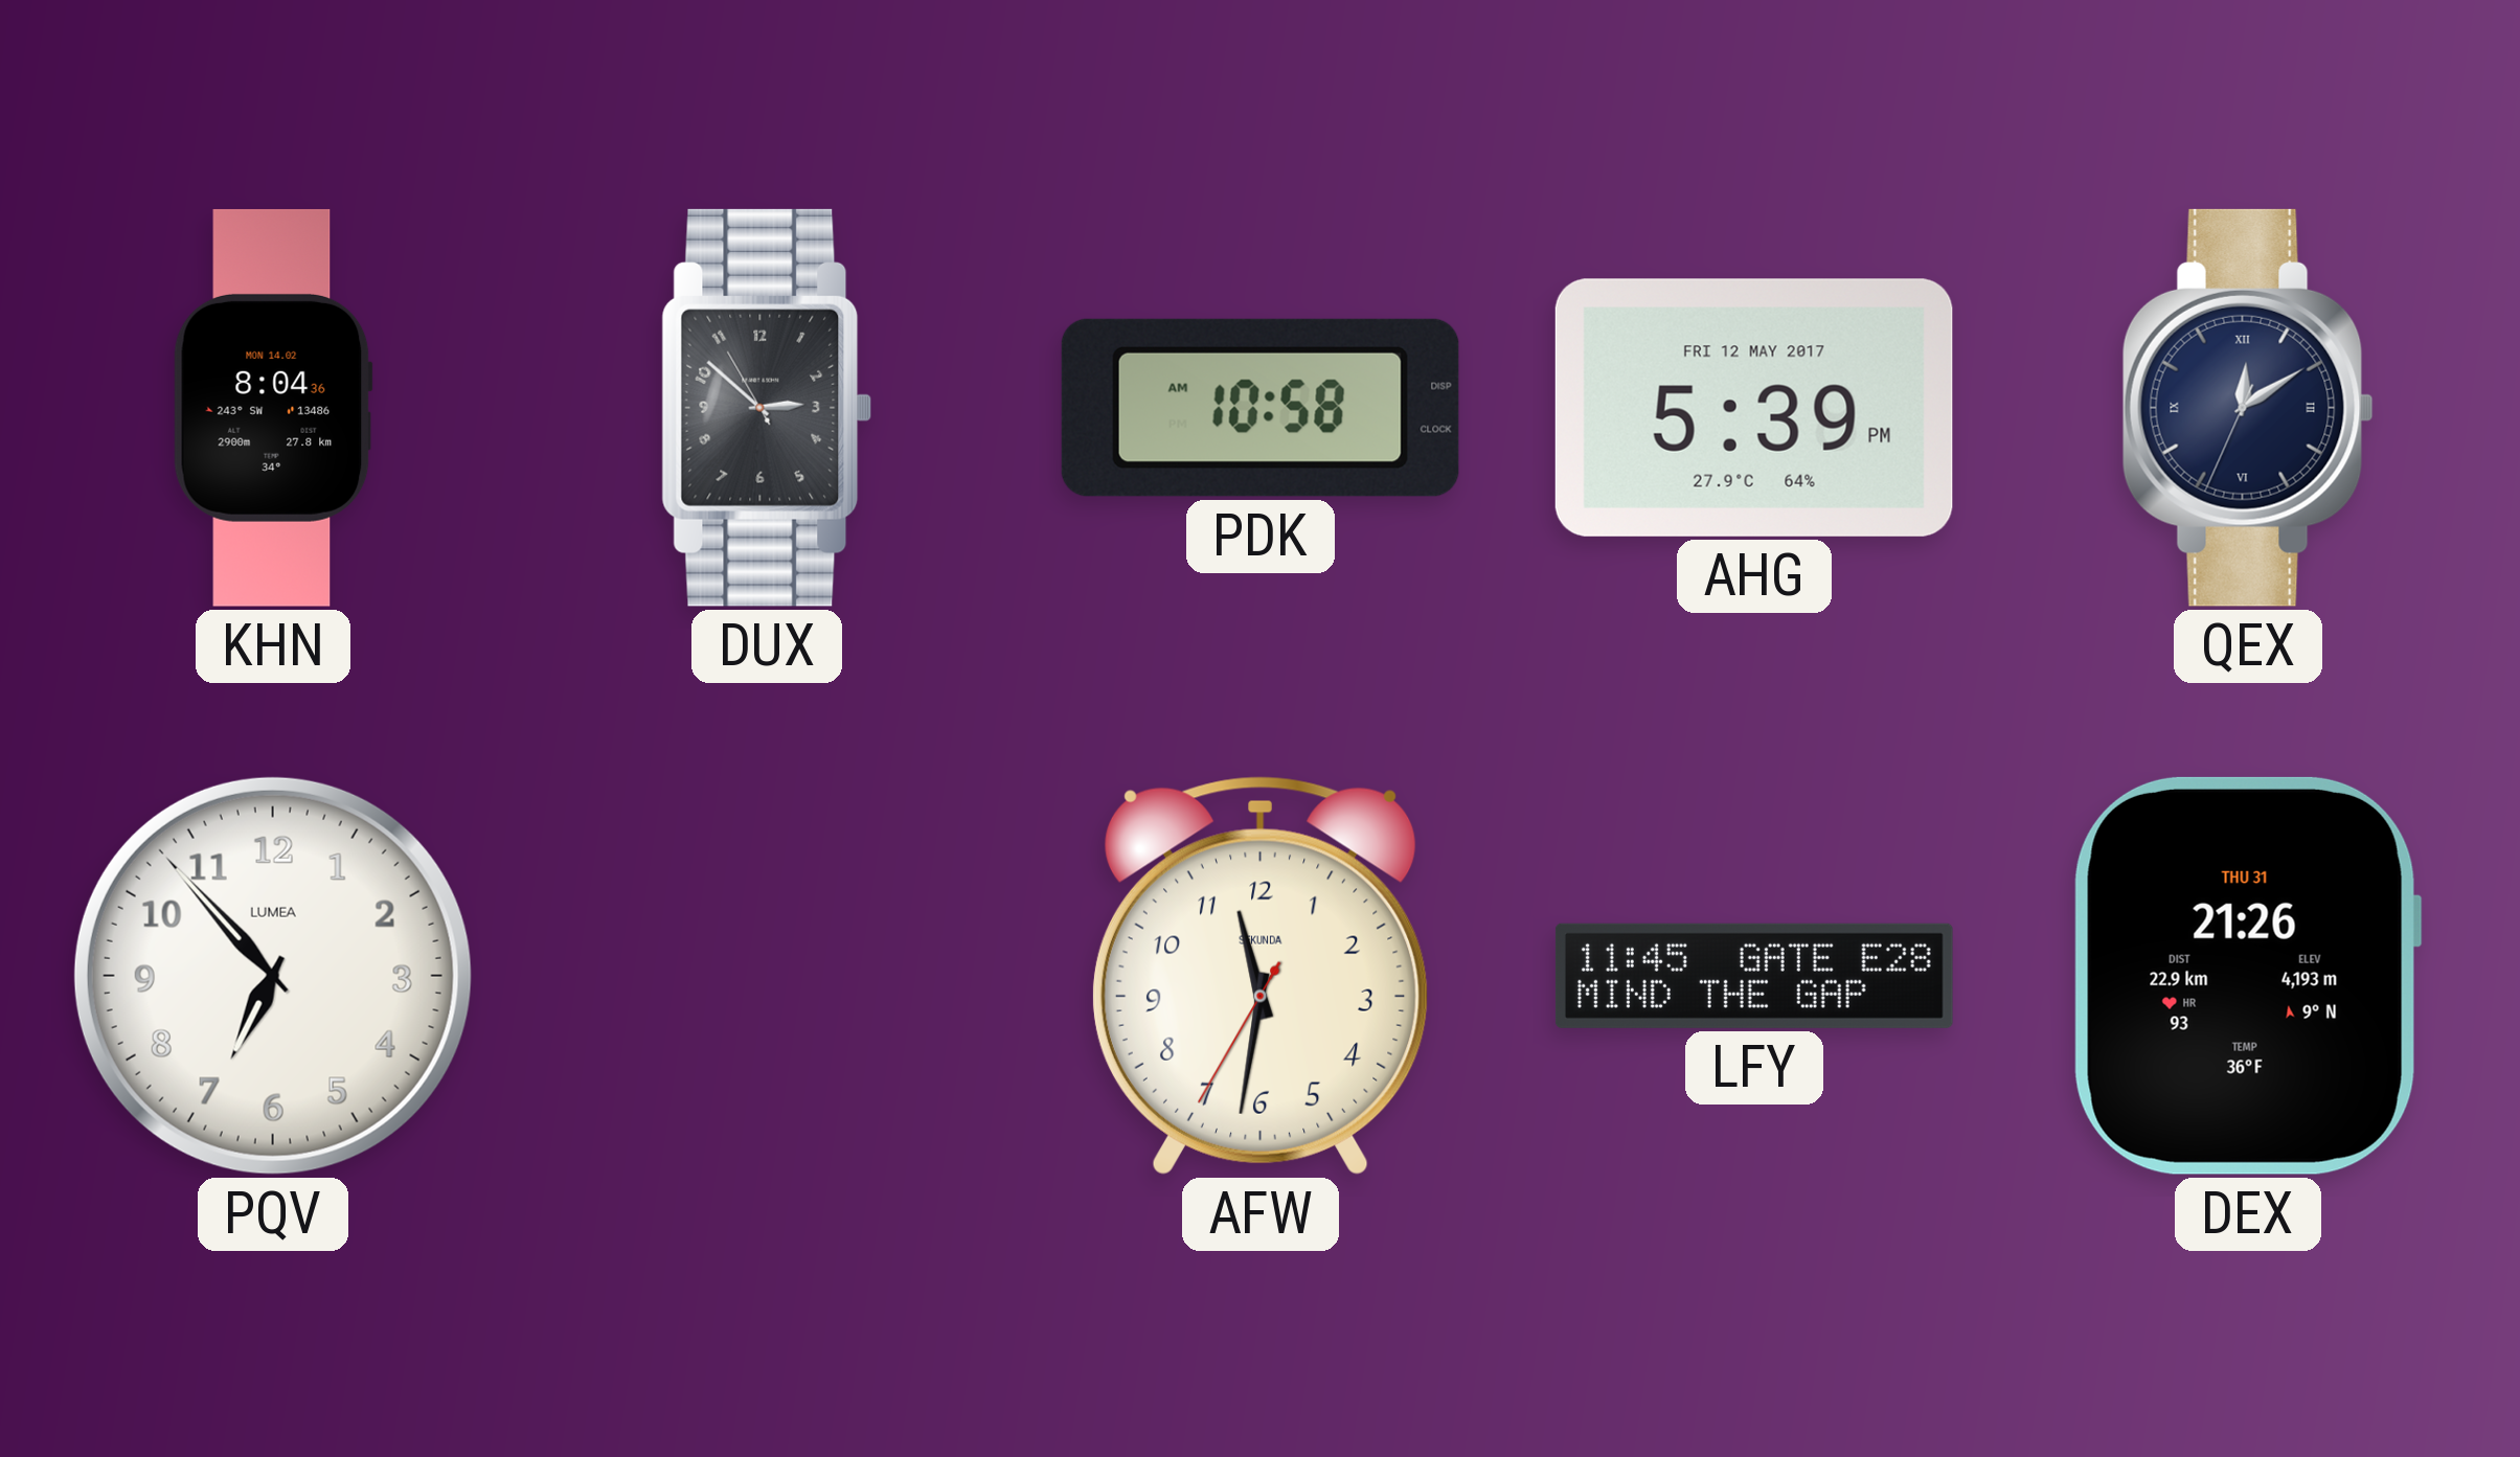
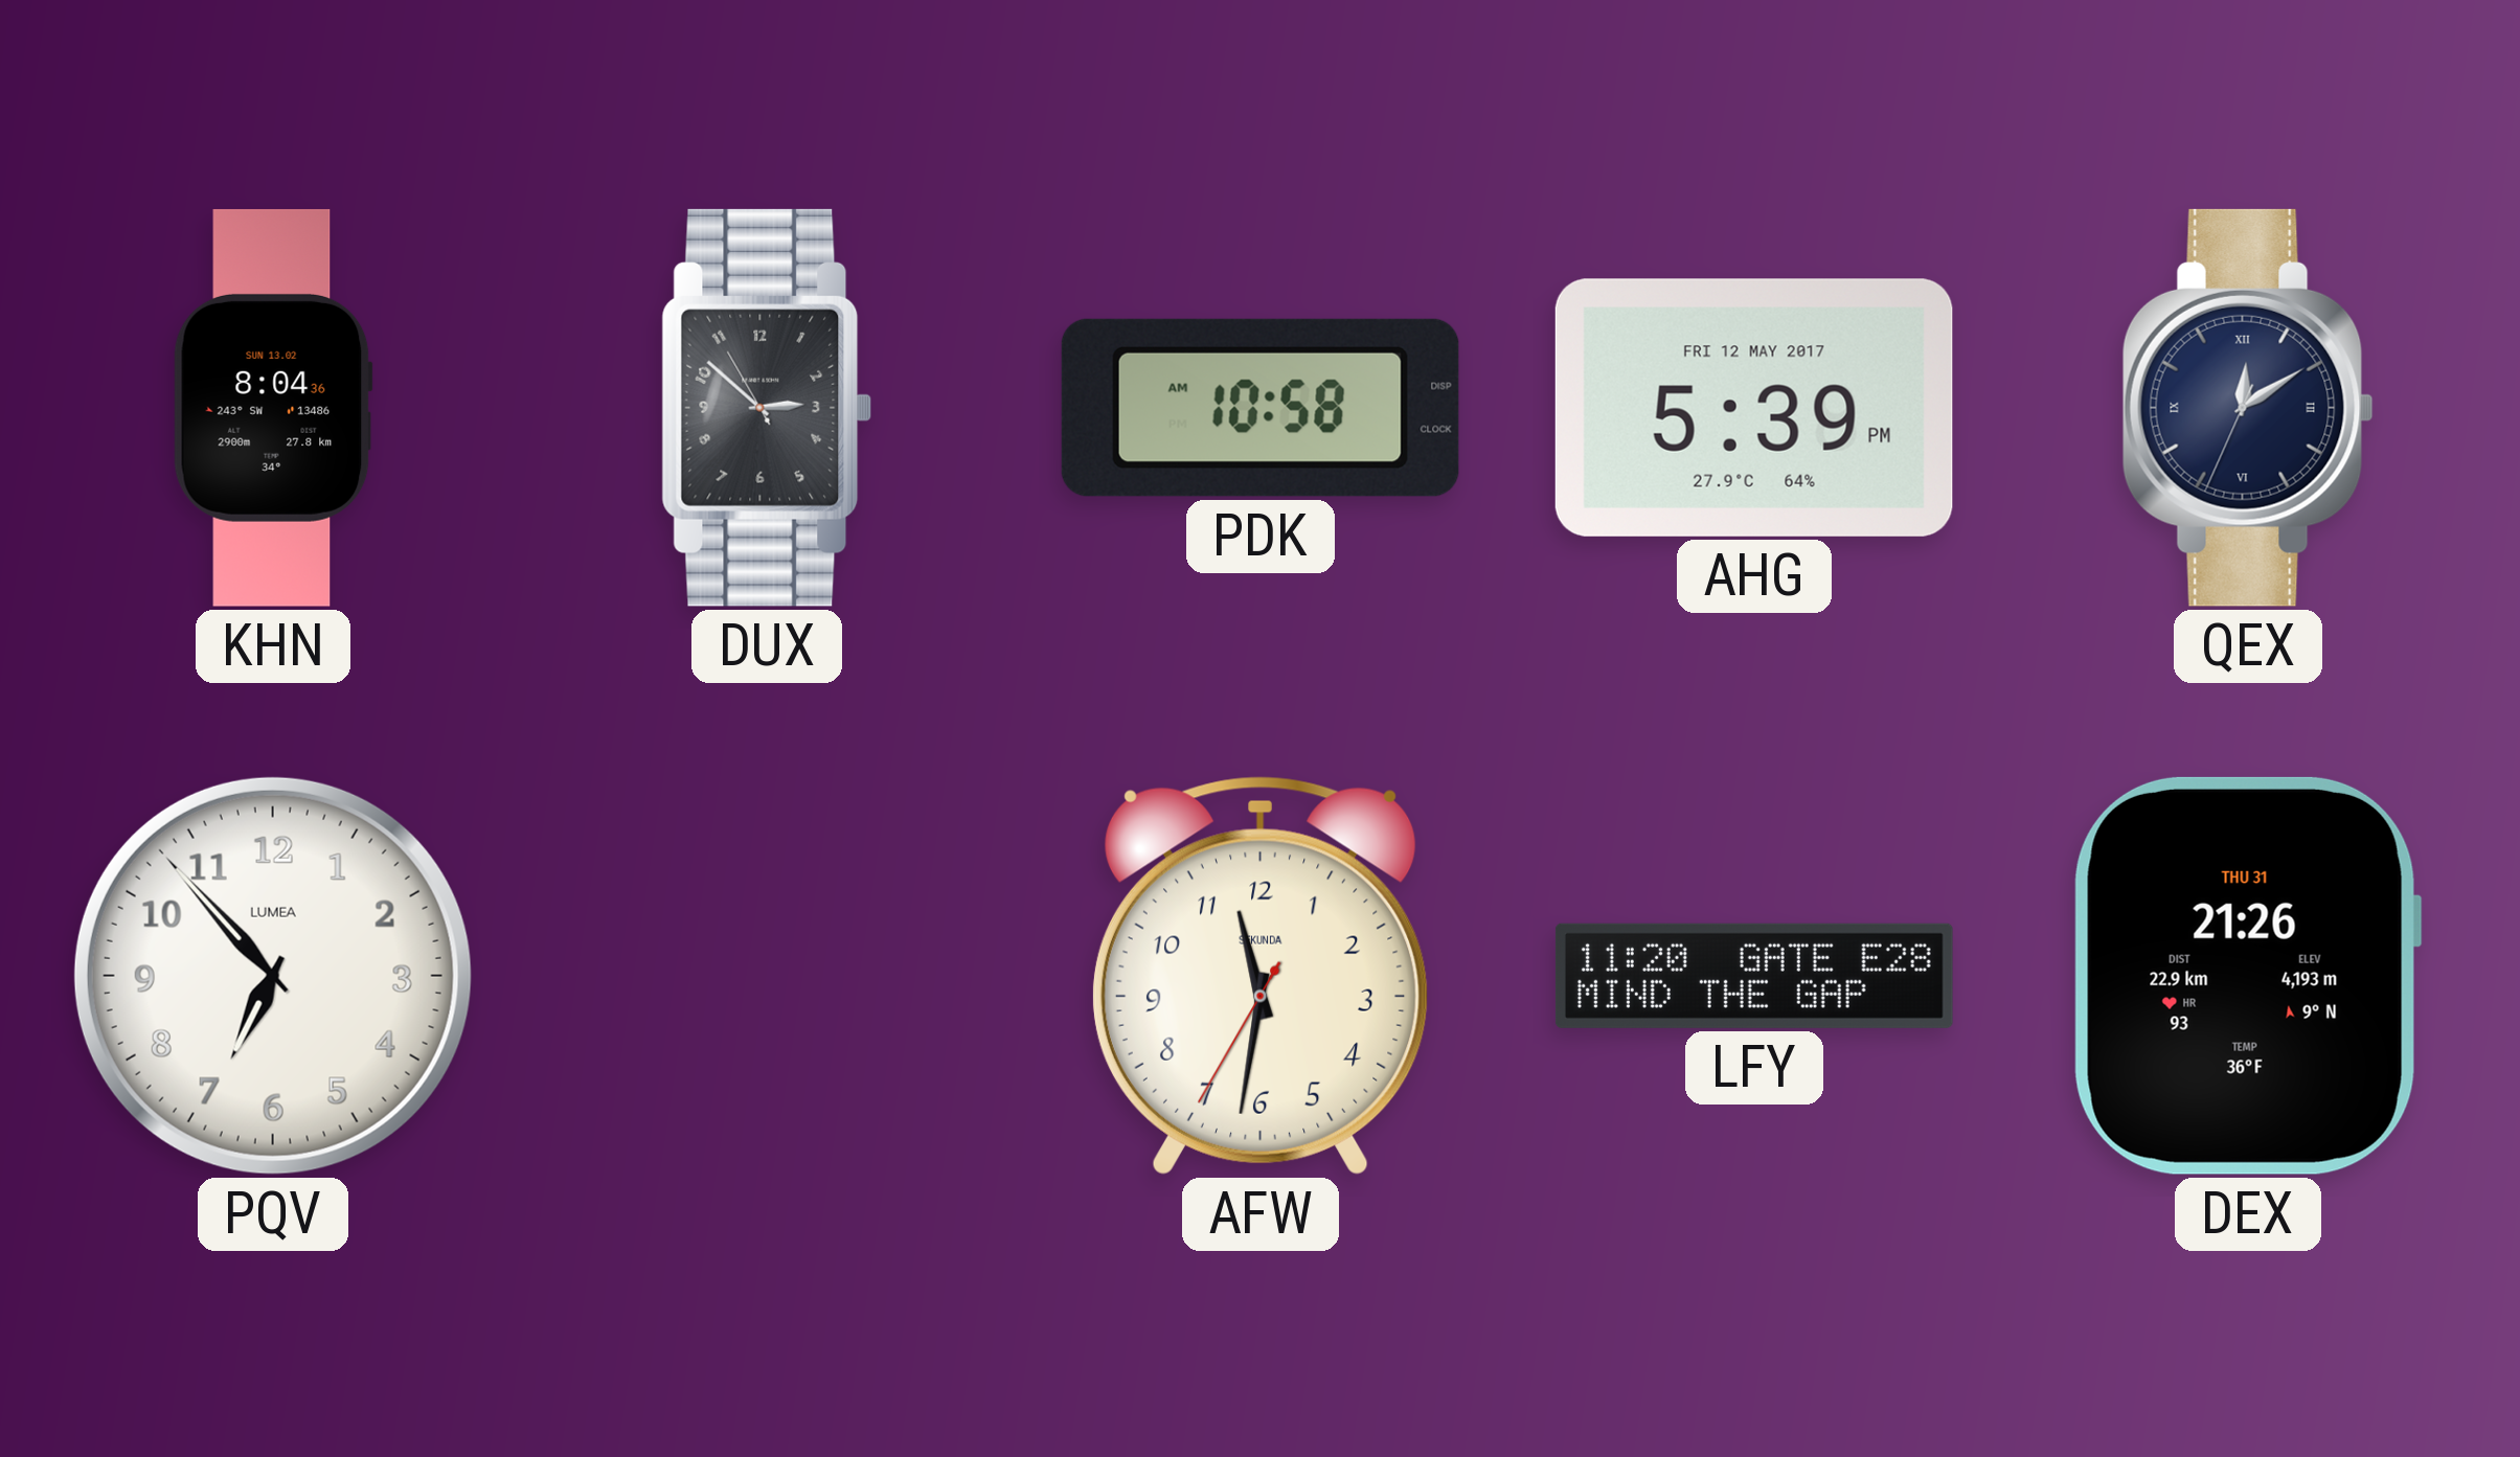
KHN date: MON 14.02 -> SUN 13.02
LFY: 11:45 -> 11:20
